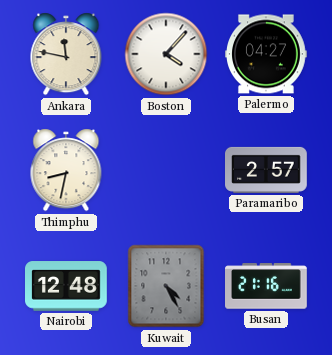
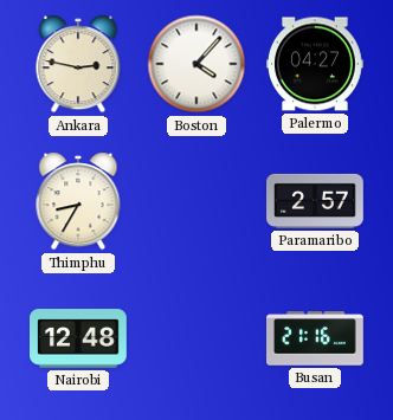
Ankara: 11:47 -> 2:47
Thimphu: 8:32 -> 8:35
Kuwait: 4:25 -> none
